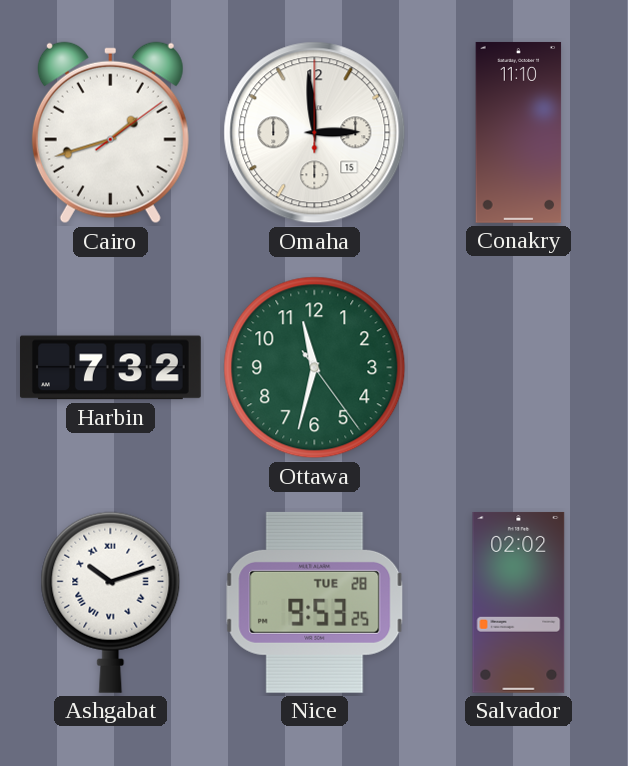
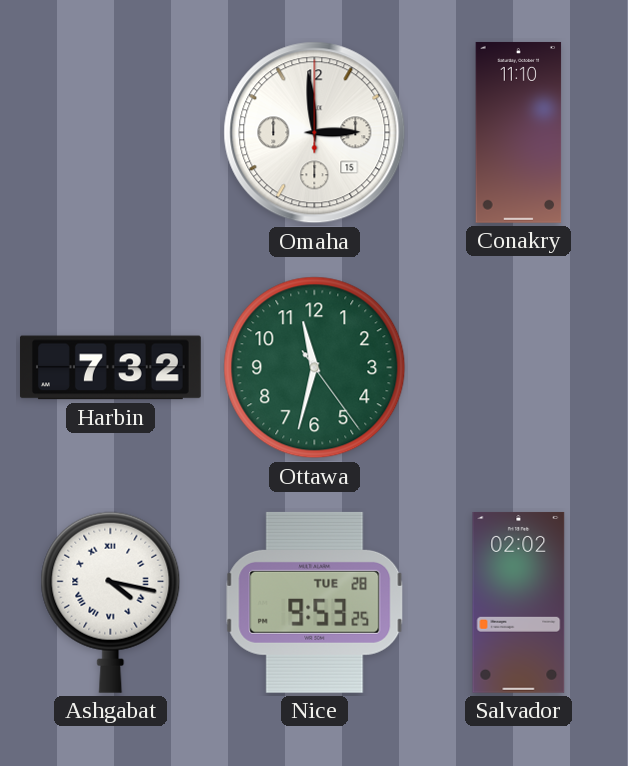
Cairo: 1:42 -> none
Ashgabat: 10:12 -> 4:17
